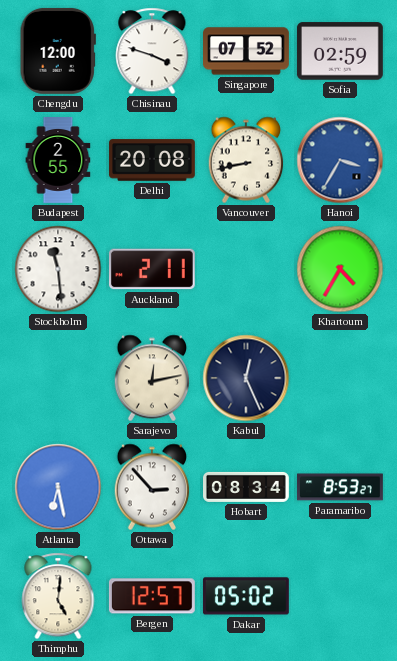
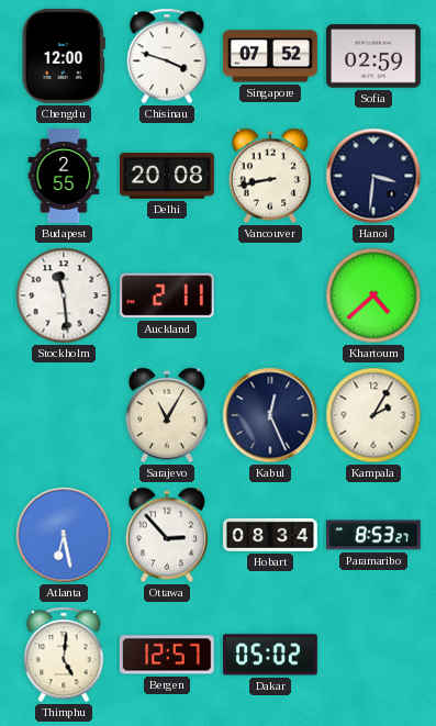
Hanoi: 3:35 -> 3:31
Hanoi dial: blue -> navy
Khartoum: 4:35 -> 4:38
Sarajevo: 12:13 -> 11:05
Kampala: none -> 2:05
